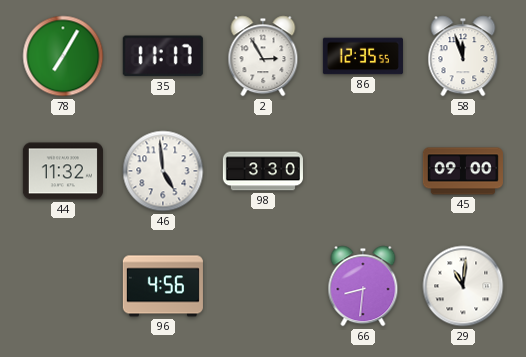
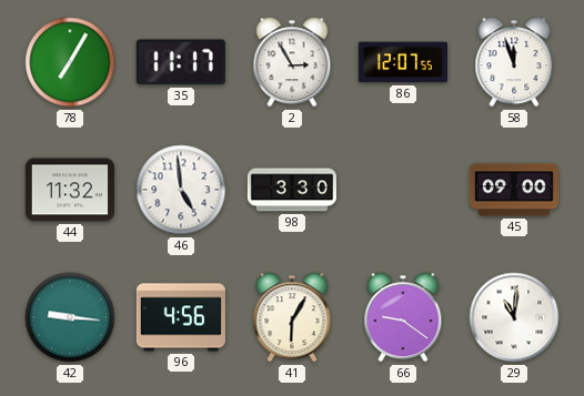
86: 12:35 -> 12:07
42: none -> 9:16
41: none -> 6:05
66: 8:31 -> 9:21
